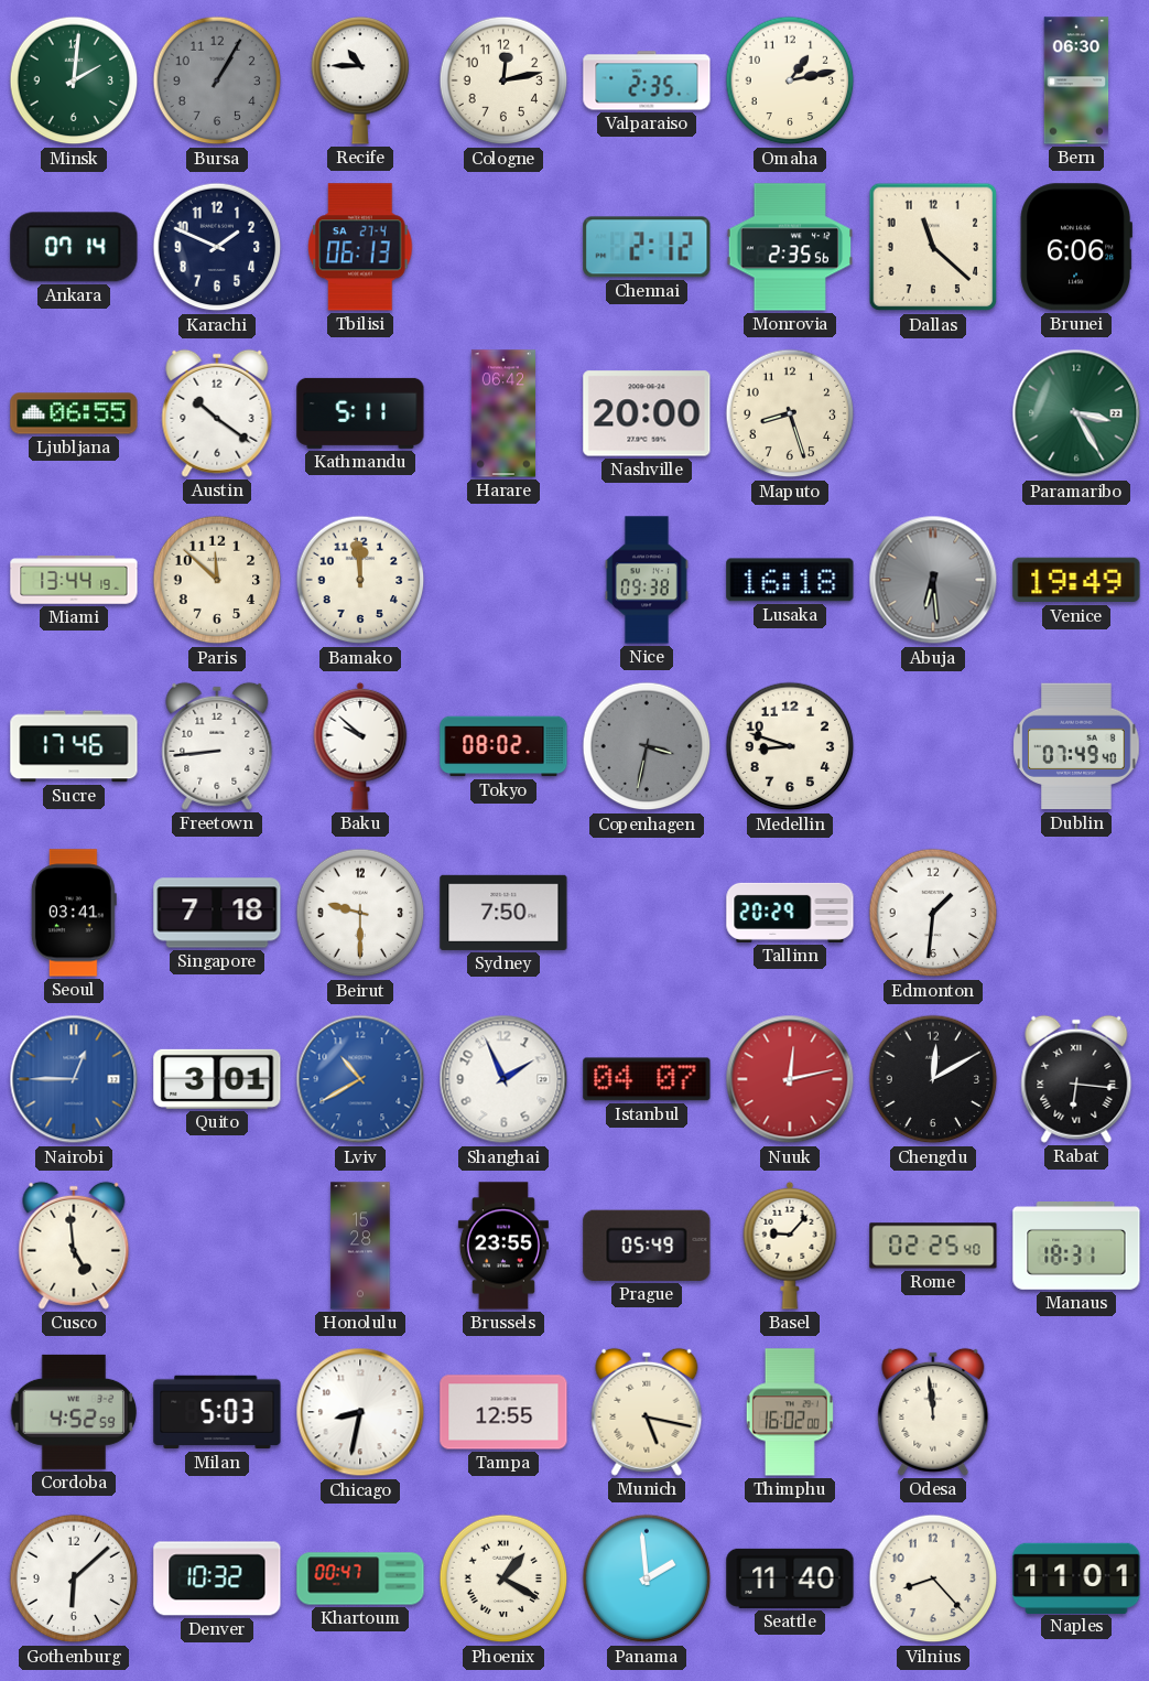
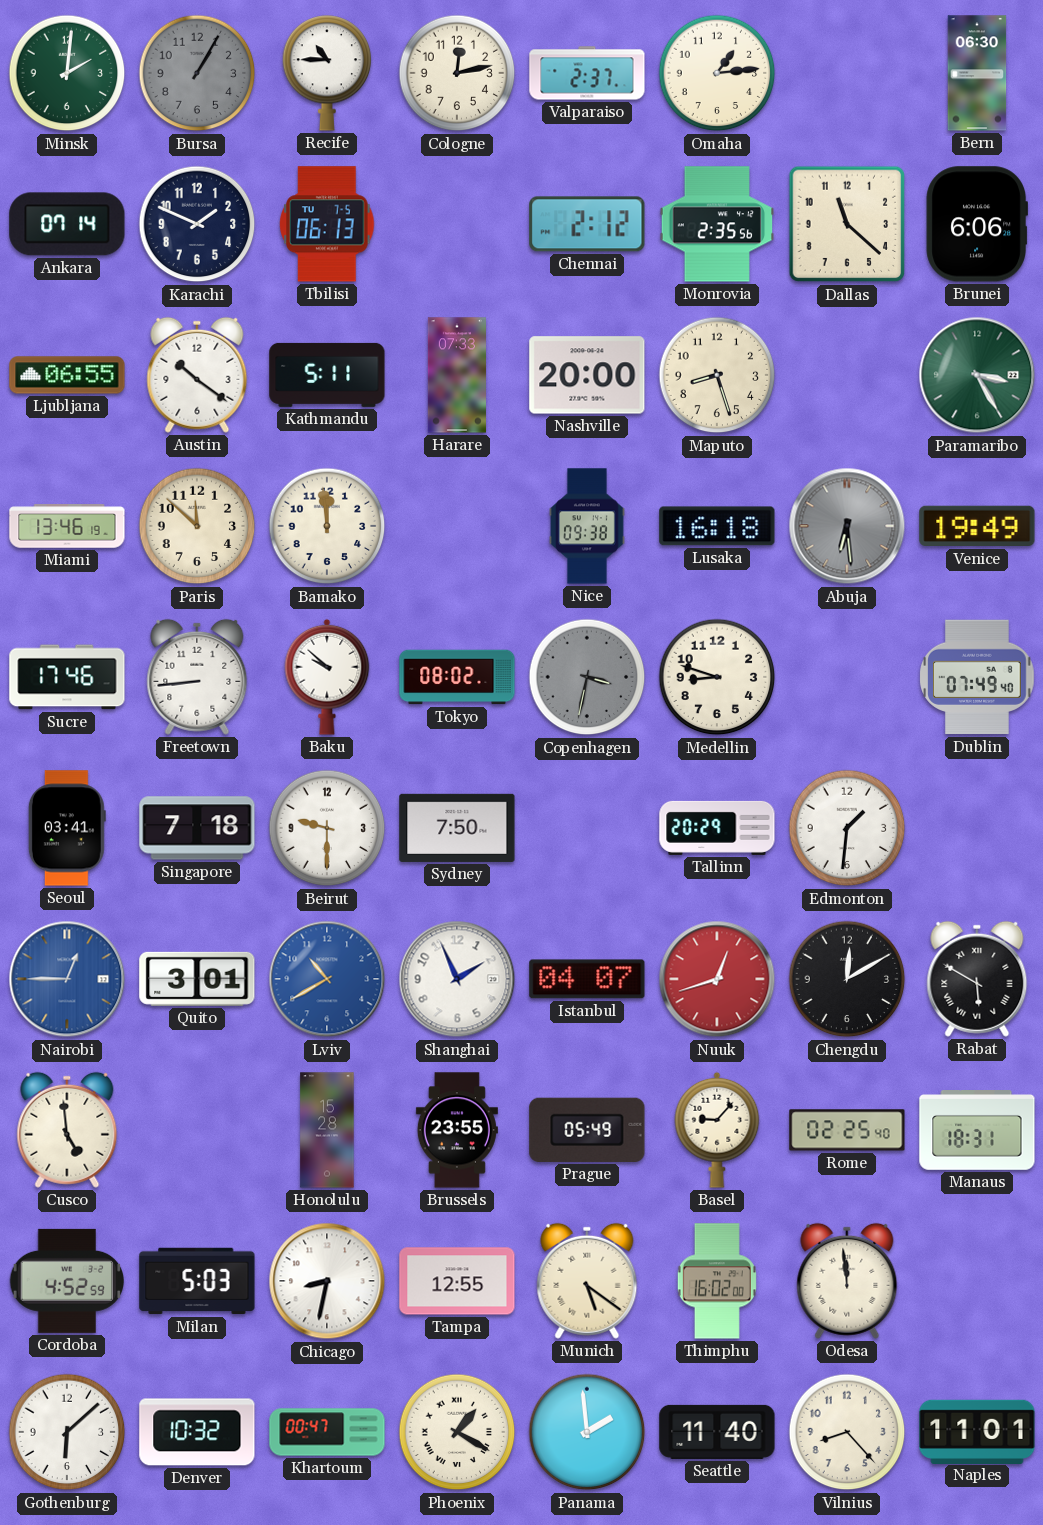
Valparaiso: 2:35 -> 2:37
Omaha: 1:13 -> 1:14
Tbilisi date: SA 27-4 -> TU 7-5
Harare: 06:42 -> 07:33
Miami: 13:44 -> 13:46
Nuuk: 12:13 -> 12:42
Rabat: 6:16 -> 5:50
Munich: 5:17 -> 5:21
